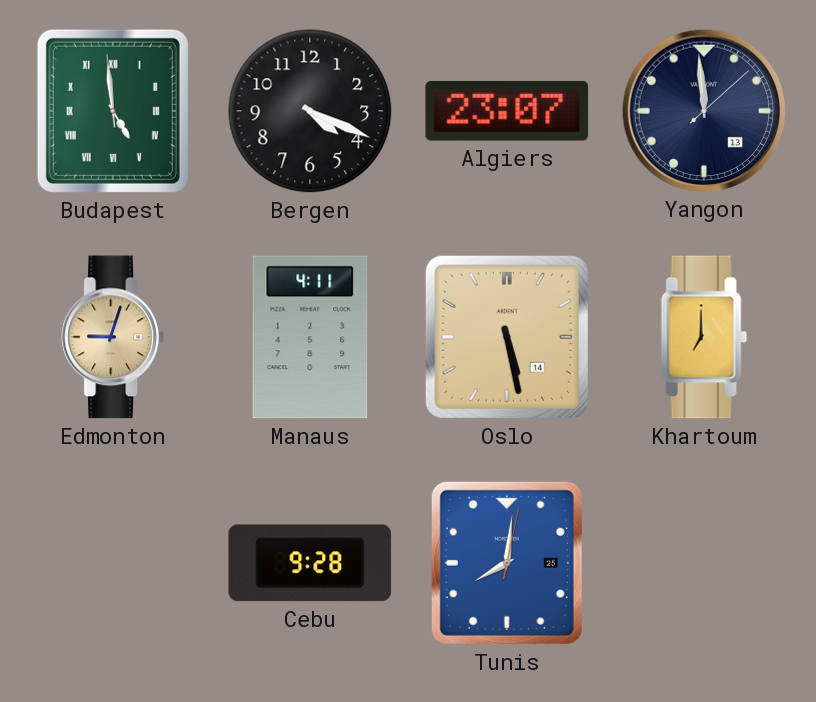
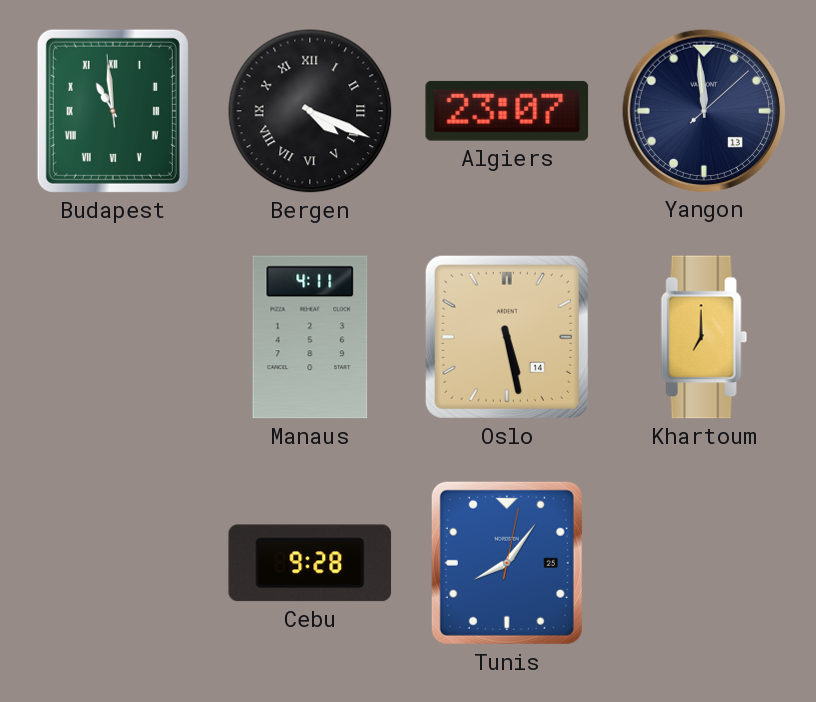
Budapest: 4:58 -> 10:58
Bergen numerals: Arabic -> Roman
Edmonton: 9:03 -> none
Tunis: 8:01 -> 8:06
